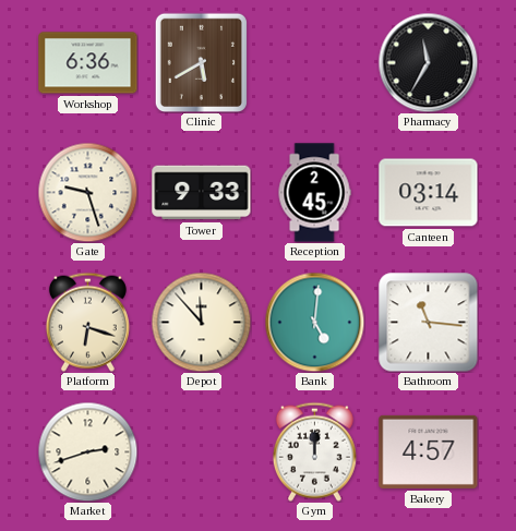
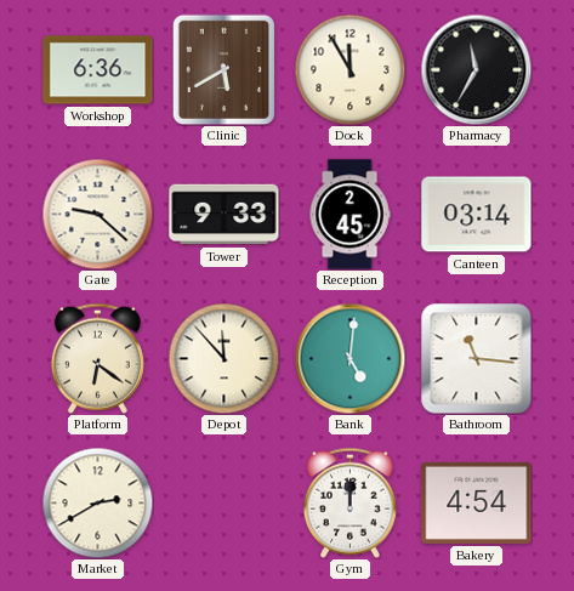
Dock: none -> 11:55
Gate: 9:27 -> 9:22
Platform: 6:18 -> 6:21
Market: 2:42 -> 2:40
Bakery: 4:57 -> 4:54
